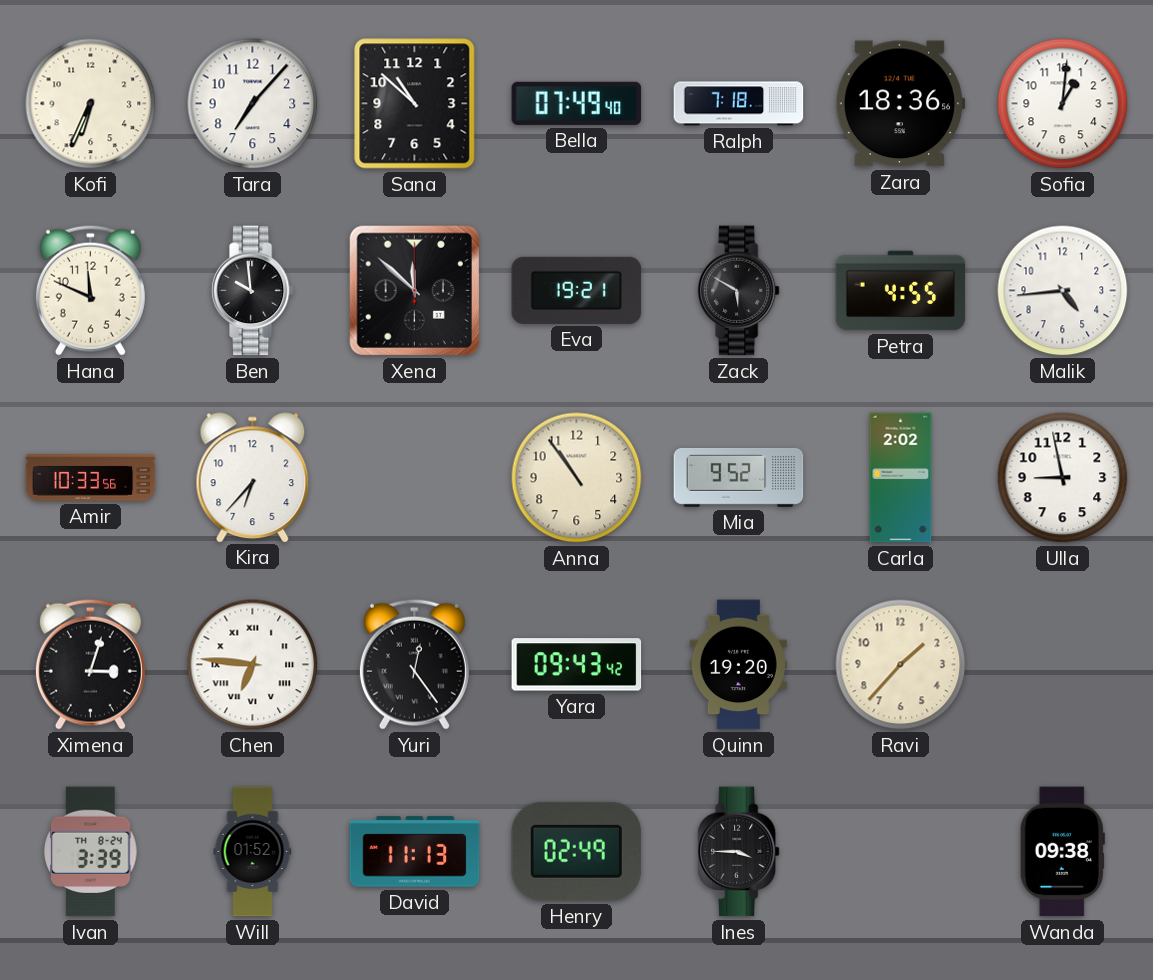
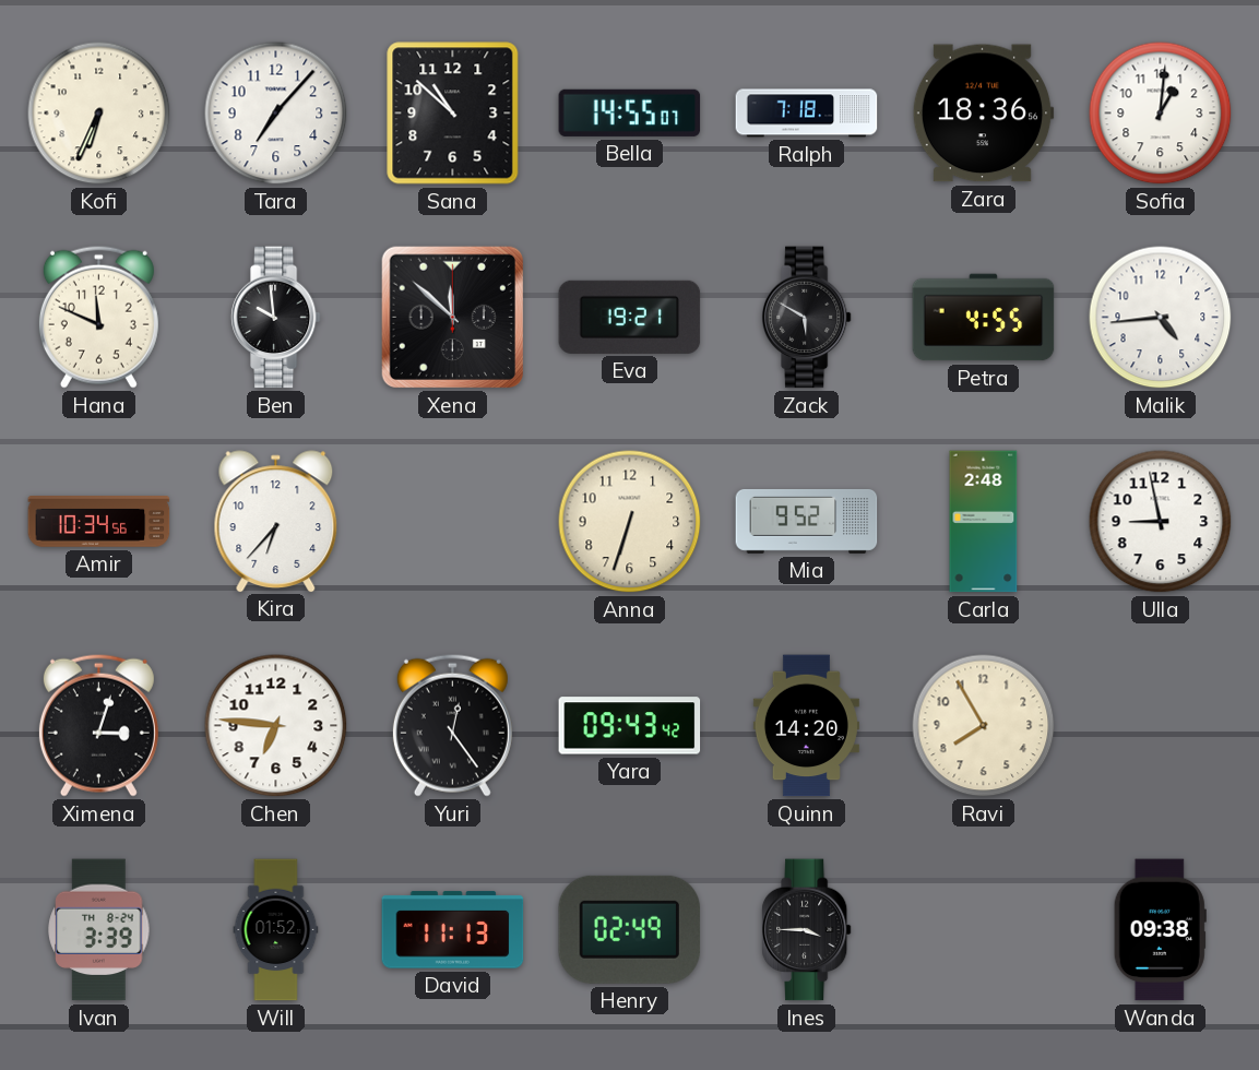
Bella: 07:49 -> 14:55
Amir: 10:33 -> 10:34
Anna: 10:54 -> 6:33
Carla: 2:02 -> 2:48
Chen numerals: Roman -> Arabic
Quinn: 19:20 -> 14:20
Ravi: 1:37 -> 7:55
